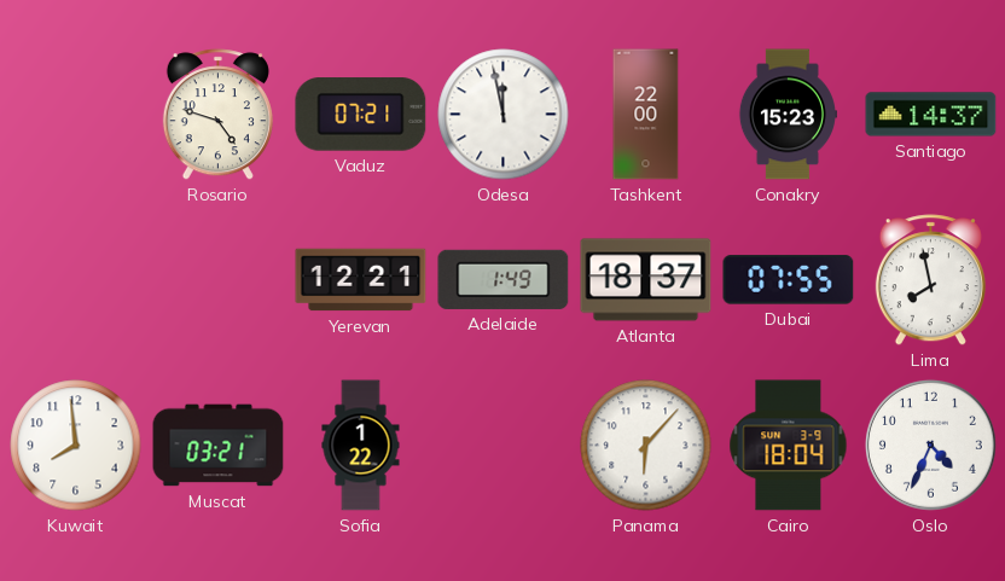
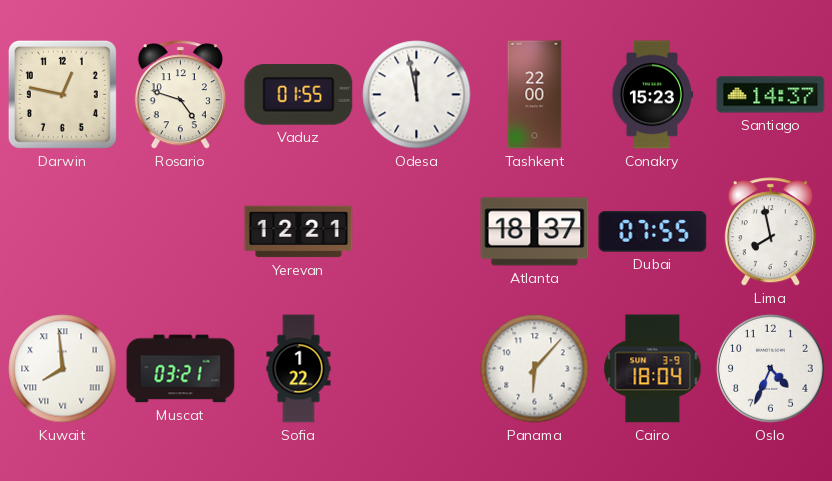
Darwin: none -> 12:47
Vaduz: 07:21 -> 01:55
Adelaide: 1:49 -> none
Kuwait numerals: Arabic -> Roman
